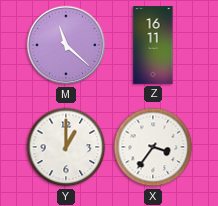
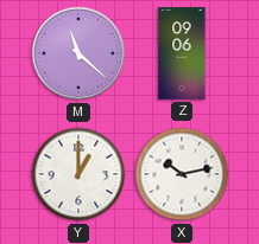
Z: 16:11 -> 09:06
X: 3:36 -> 10:13
